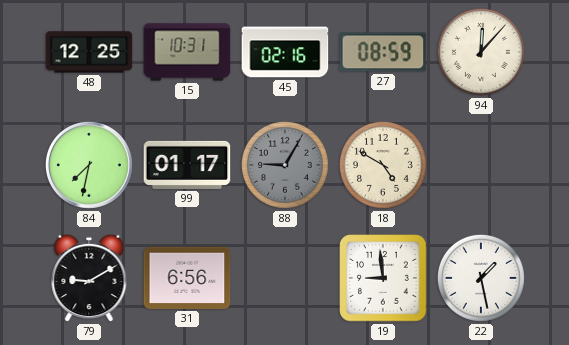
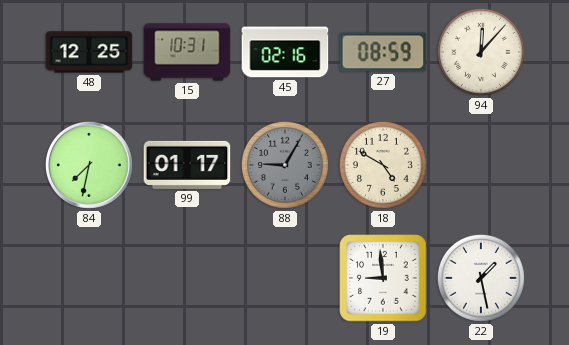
79: 9:10 -> none
31: 6:56 -> none
